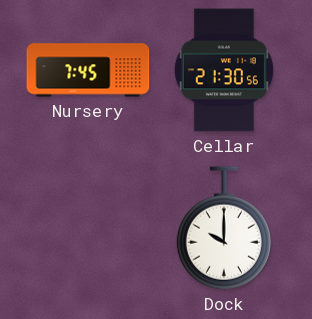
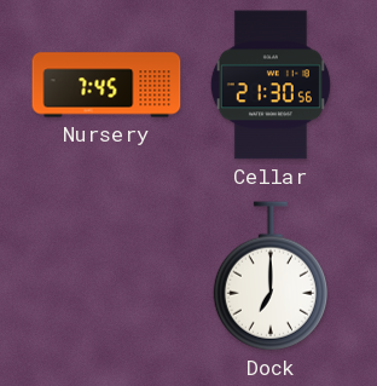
Dock: 10:00 -> 7:00
